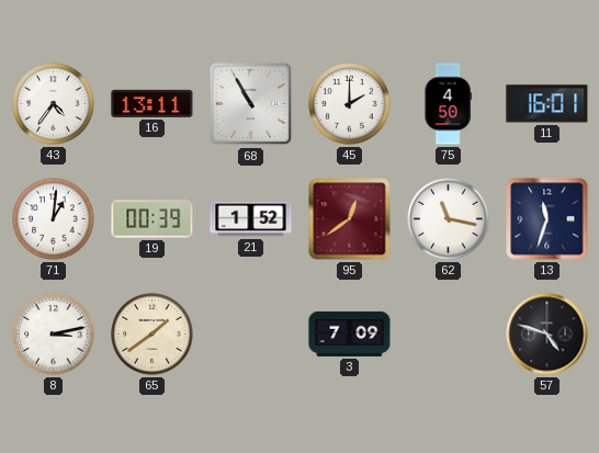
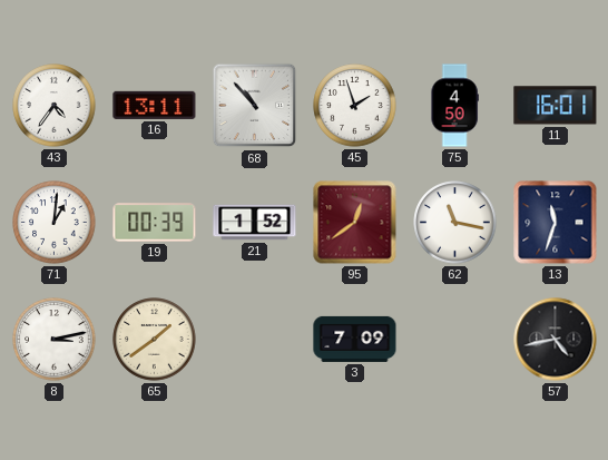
68: 10:55 -> 10:53
45: 2:00 -> 1:57
57: 4:48 -> 4:43
